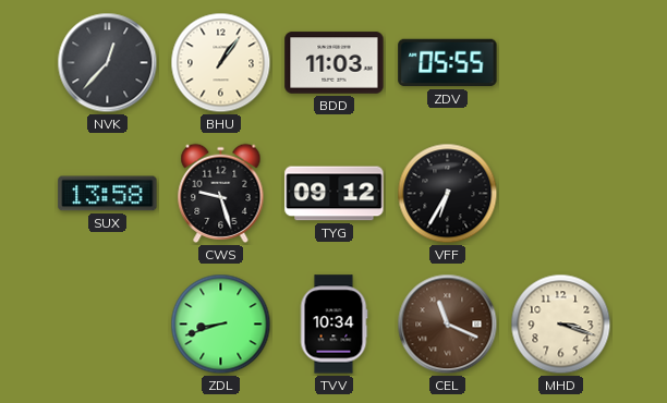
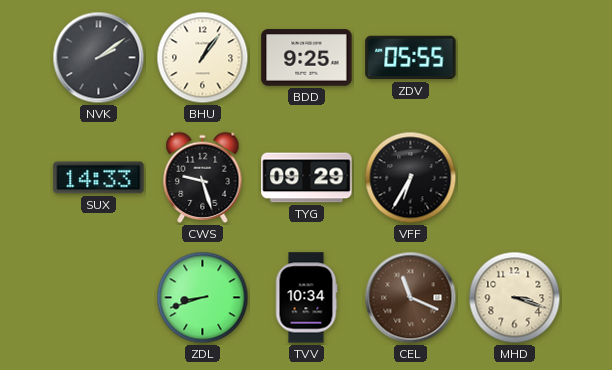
NVK: 12:37 -> 2:09
BDD: 11:03 -> 9:25
SUX: 13:58 -> 14:33
TYG: 09:12 -> 09:29
